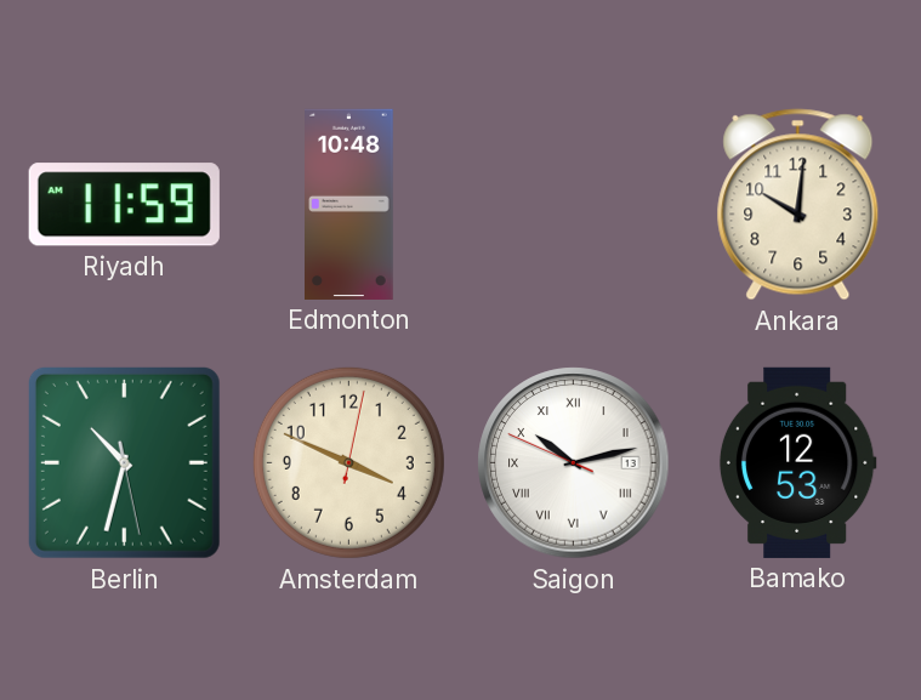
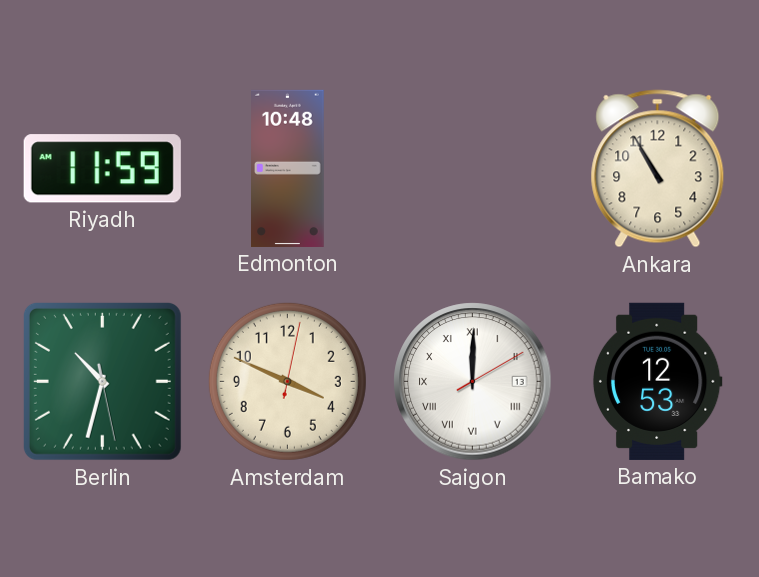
Ankara: 10:01 -> 10:55
Saigon: 10:12 -> 12:00
